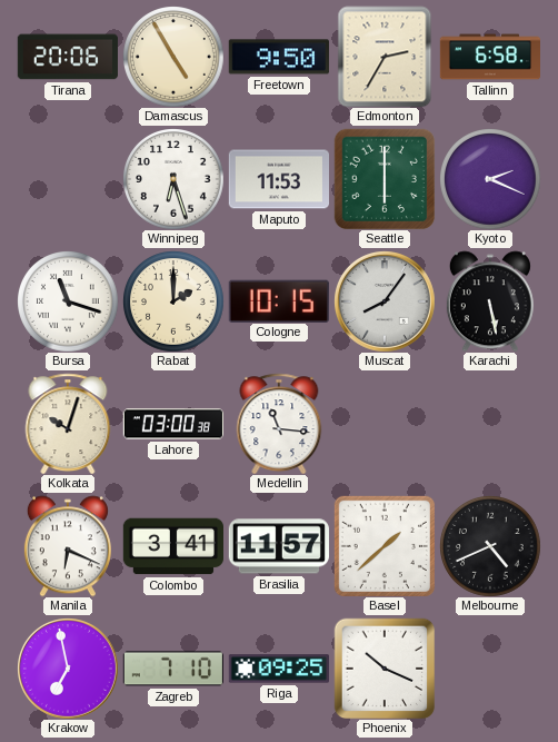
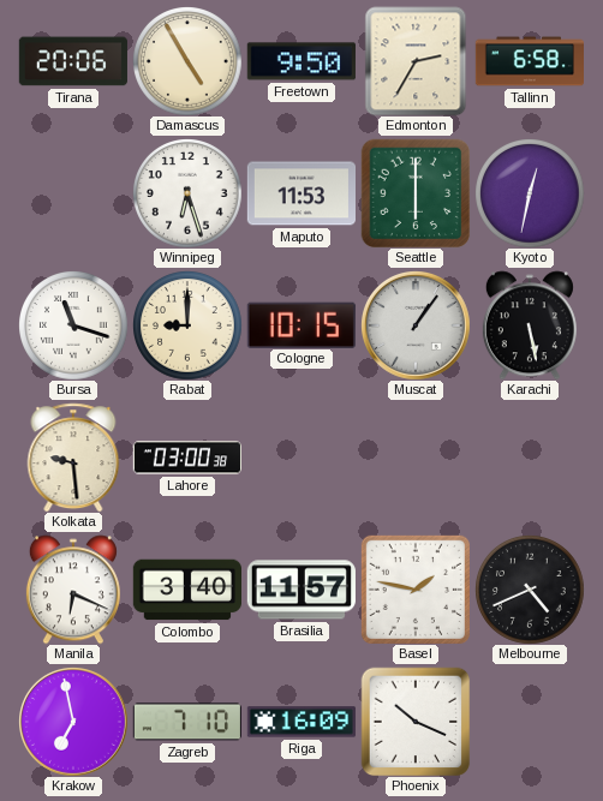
Kyoto: 2:19 -> 12:32
Rabat: 2:00 -> 9:00
Muscat: 8:06 -> 1:06
Kolkata: 10:03 -> 9:29
Medellin: 11:16 -> none
Colombo: 3:41 -> 3:40
Basel: 1:38 -> 1:47
Riga: 09:25 -> 16:09
